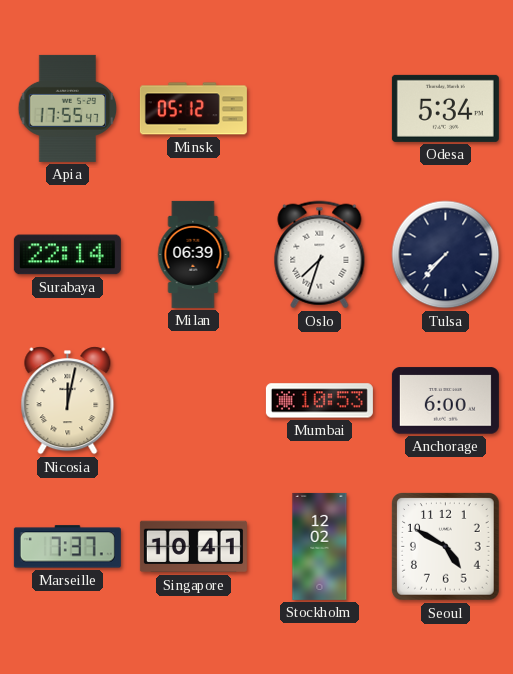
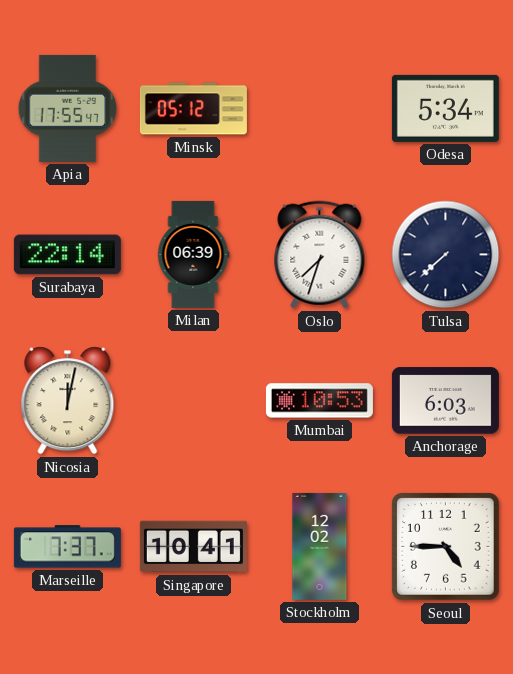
Tulsa: 7:37 -> 7:38
Anchorage: 6:00 -> 6:03
Seoul: 4:50 -> 4:45
